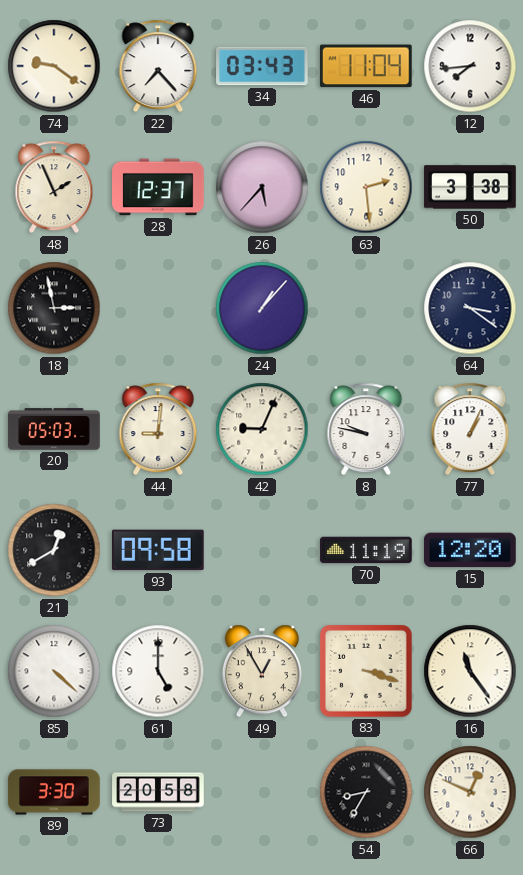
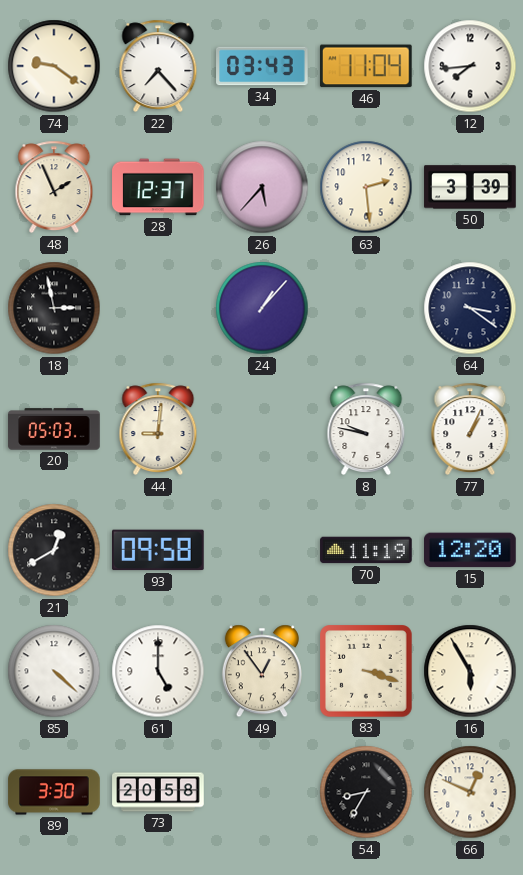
50: 3:38 -> 3:39
42: 9:04 -> none
49: 12:55 -> 12:54
16: 11:24 -> 5:55
